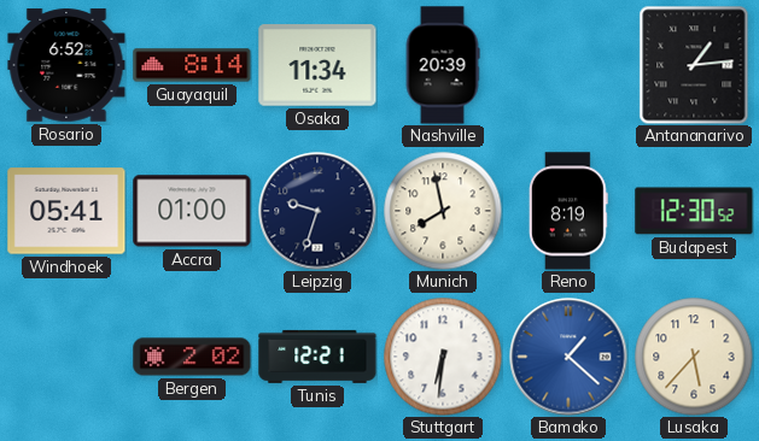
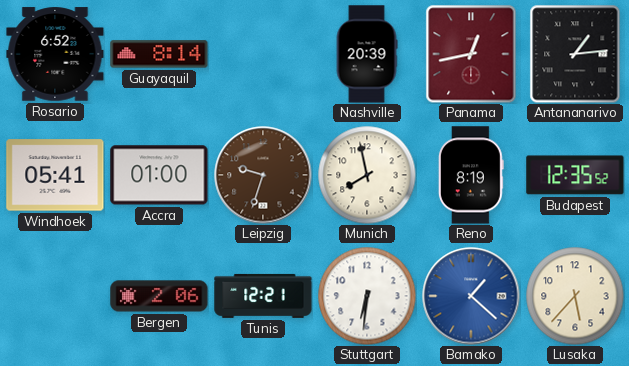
Osaka: 11:34 -> none
Panama: none -> 12:43
Leipzig dial: navy -> brown
Budapest: 12:30 -> 12:35
Bergen: 2:02 -> 2:06
